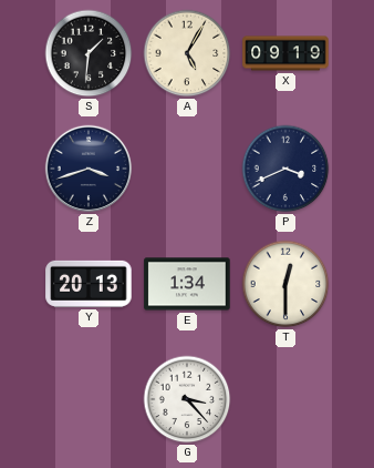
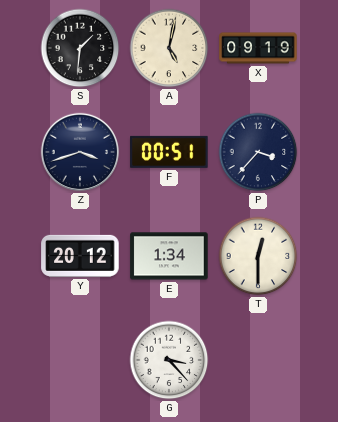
A: 5:05 -> 5:02
F: none -> 00:51
P: 3:41 -> 3:37
Y: 20:13 -> 20:12
